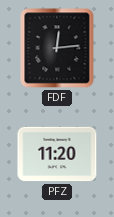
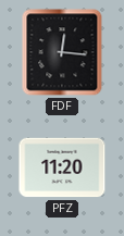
FDF: 12:14 -> 12:16
